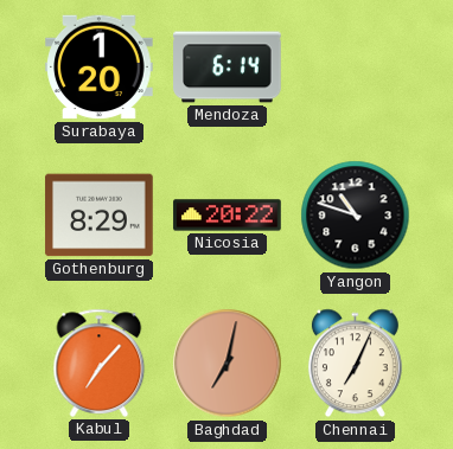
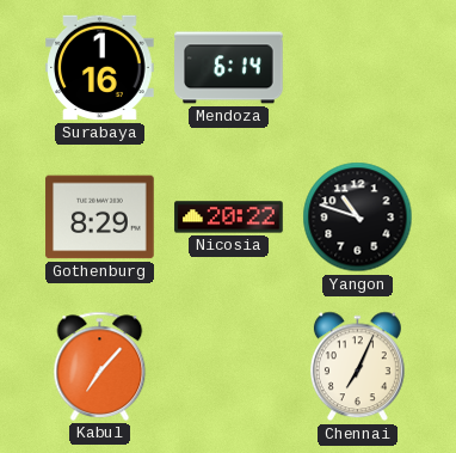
Surabaya: 1:20 -> 1:16
Baghdad: 7:02 -> none
